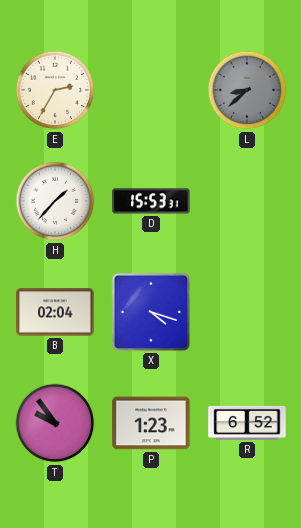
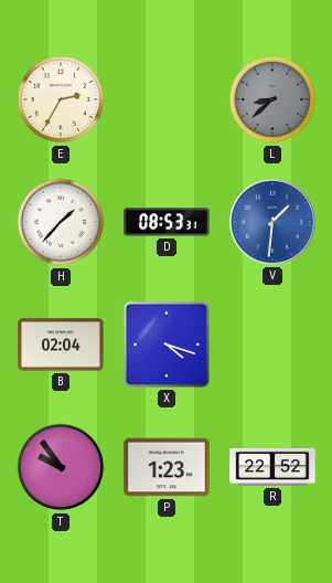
D: 15:53 -> 08:53
V: none -> 1:31
R: 6:52 -> 22:52
